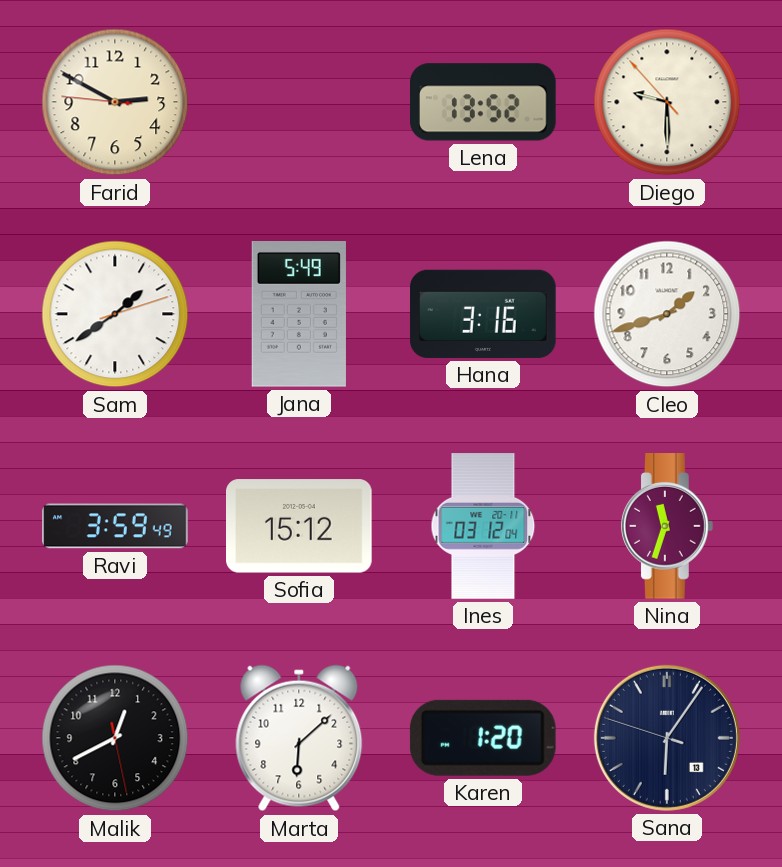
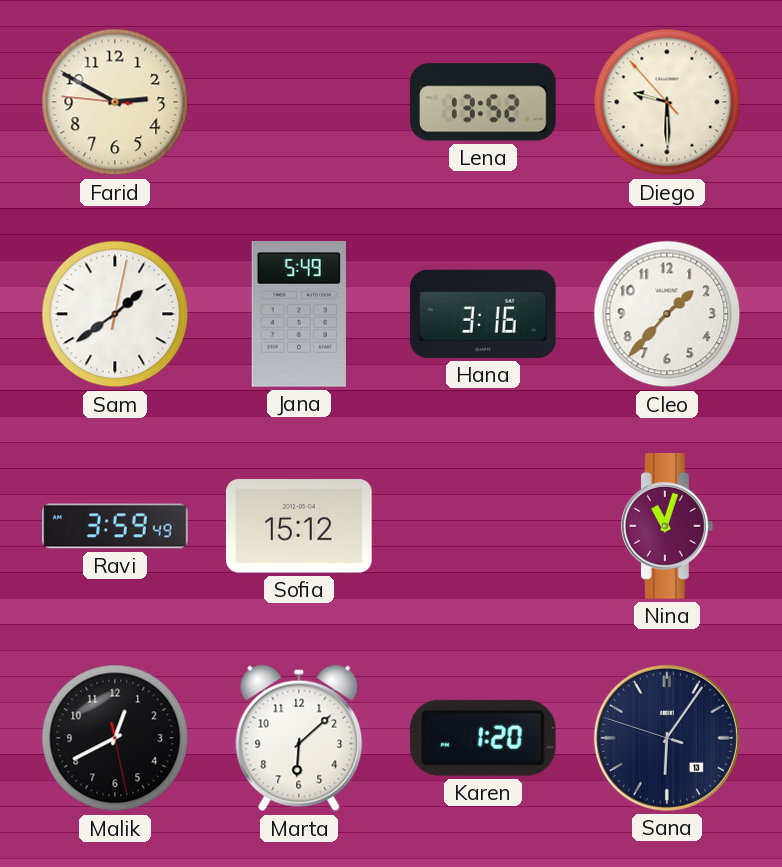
Sam: 1:39:12 -> 1:39:02
Cleo: 1:42 -> 1:37
Ines: 03:12 -> none
Nina: 11:33 -> 11:03
